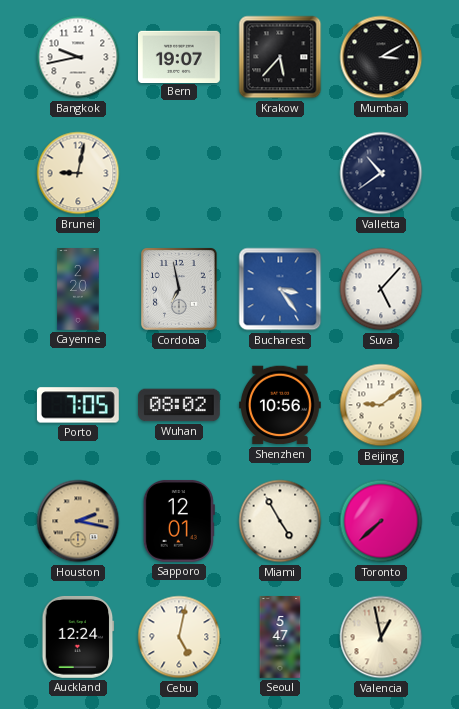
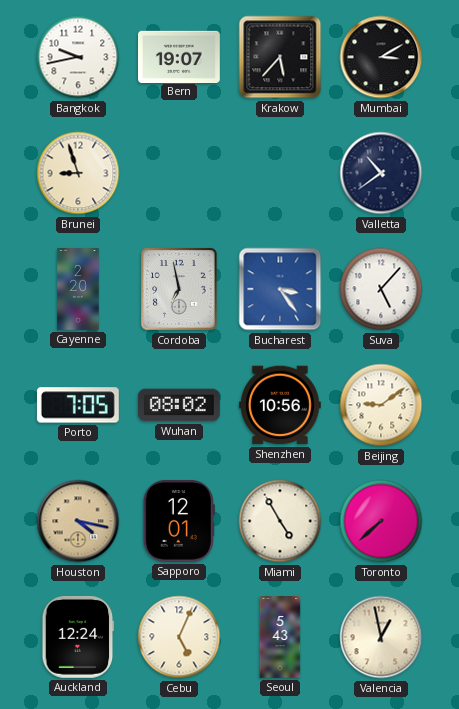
Brunei: 9:02 -> 8:57
Houston: 2:17 -> 4:17
Cebu: 5:02 -> 5:04
Seoul: 5:47 -> 5:43
